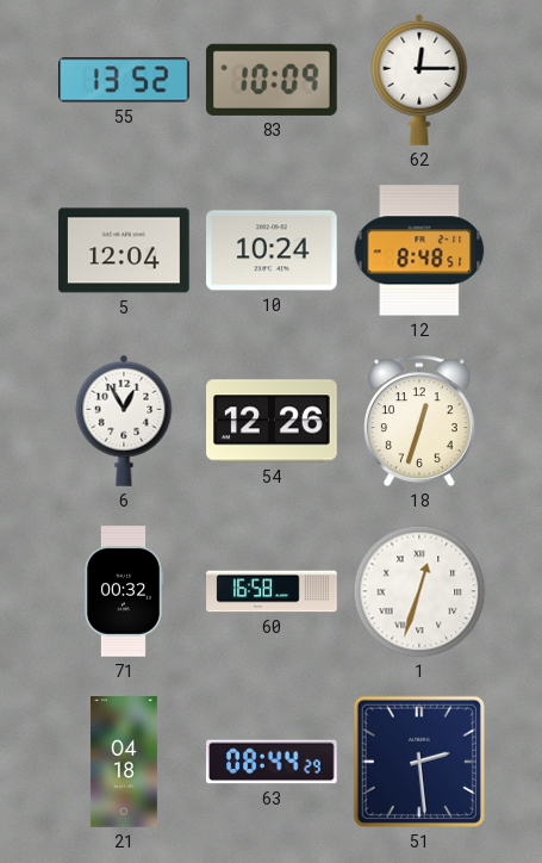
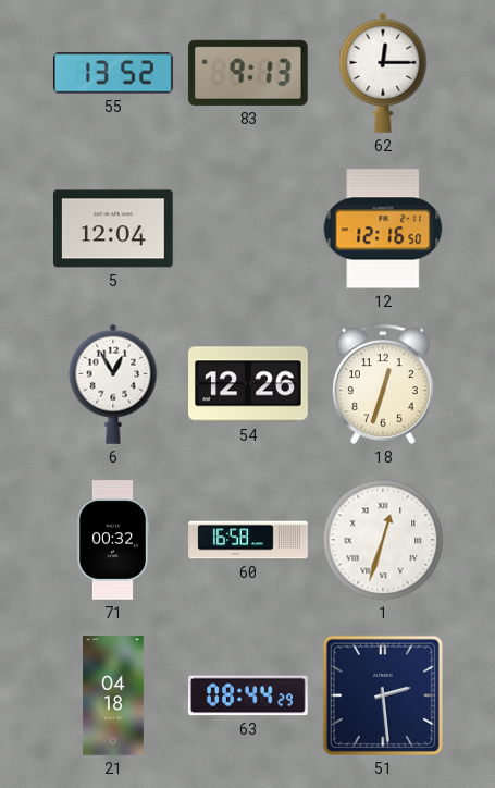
83: 10:09 -> 9:13
10: 10:24 -> none
12: 8:48 -> 12:16
